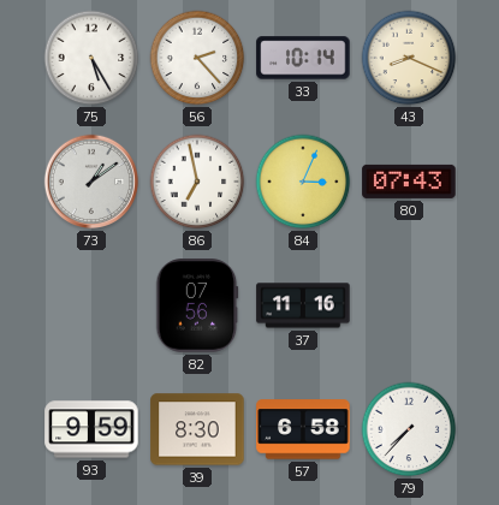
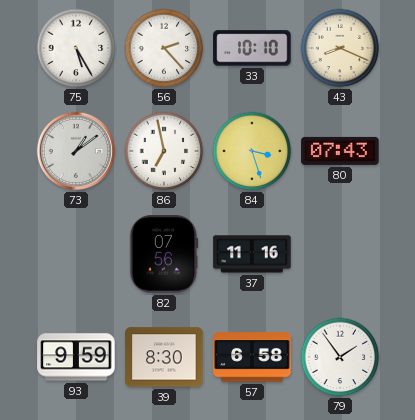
33: 10:14 -> 10:10
84: 3:04 -> 3:27
79: 7:37 -> 1:54
